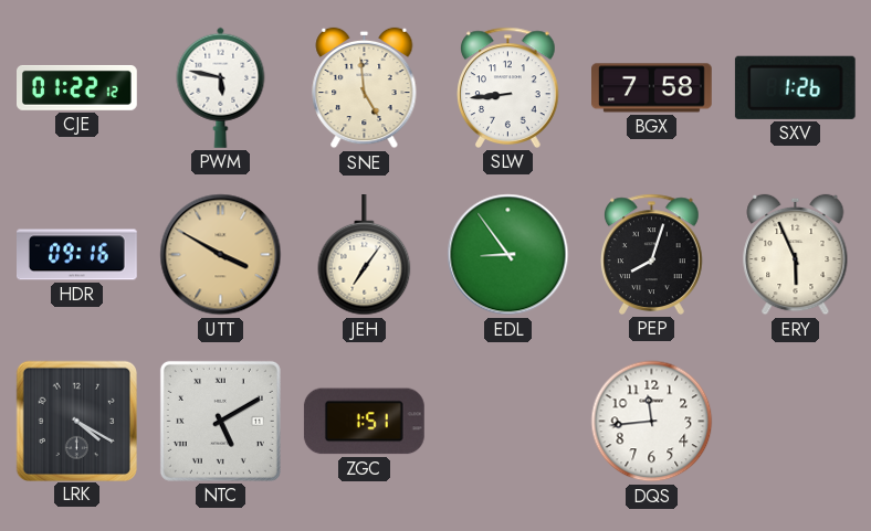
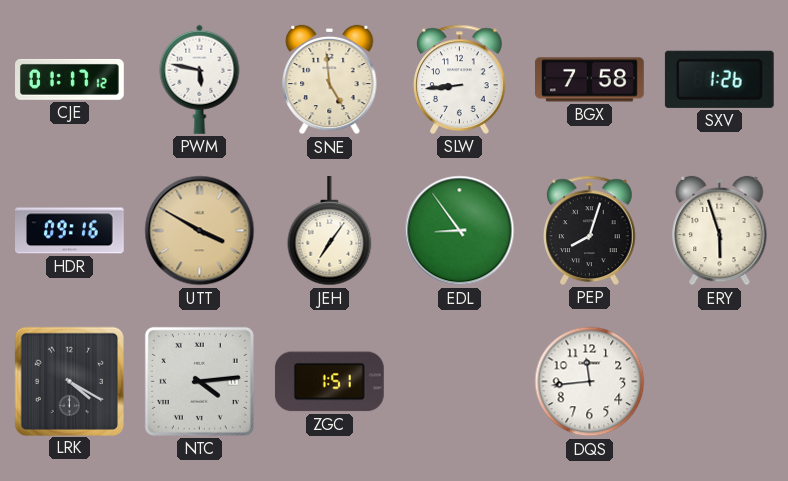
CJE: 01:22 -> 01:17
ERY: 5:56 -> 5:57
NTC: 5:10 -> 4:14
